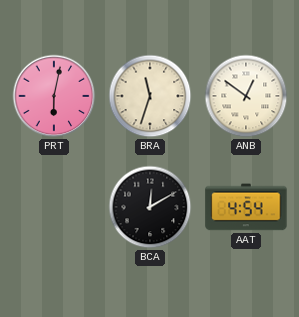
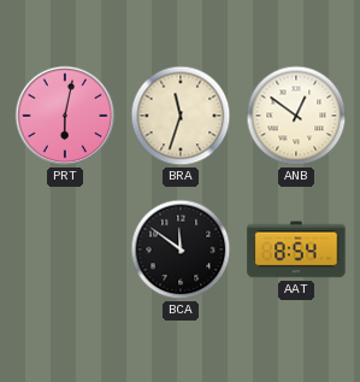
BCA: 12:10 -> 11:51
AAT: 4:54 -> 8:54
